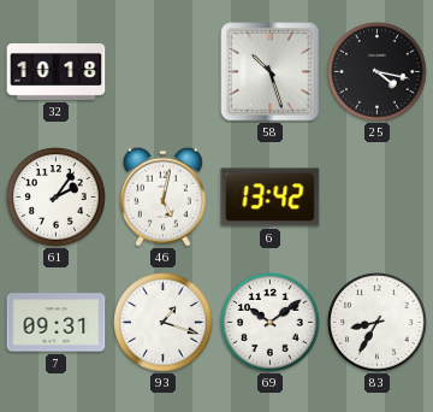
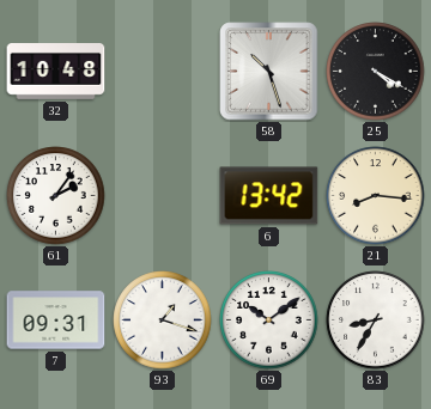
32: 10:18 -> 10:48
25: 4:17 -> 4:20
46: 5:02 -> none
21: none -> 8:16
